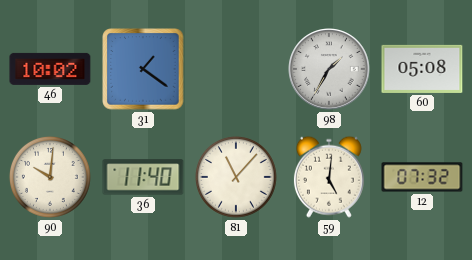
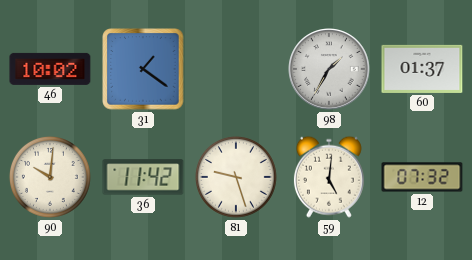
60: 05:08 -> 01:37
36: 11:40 -> 11:42
81: 11:07 -> 9:27
